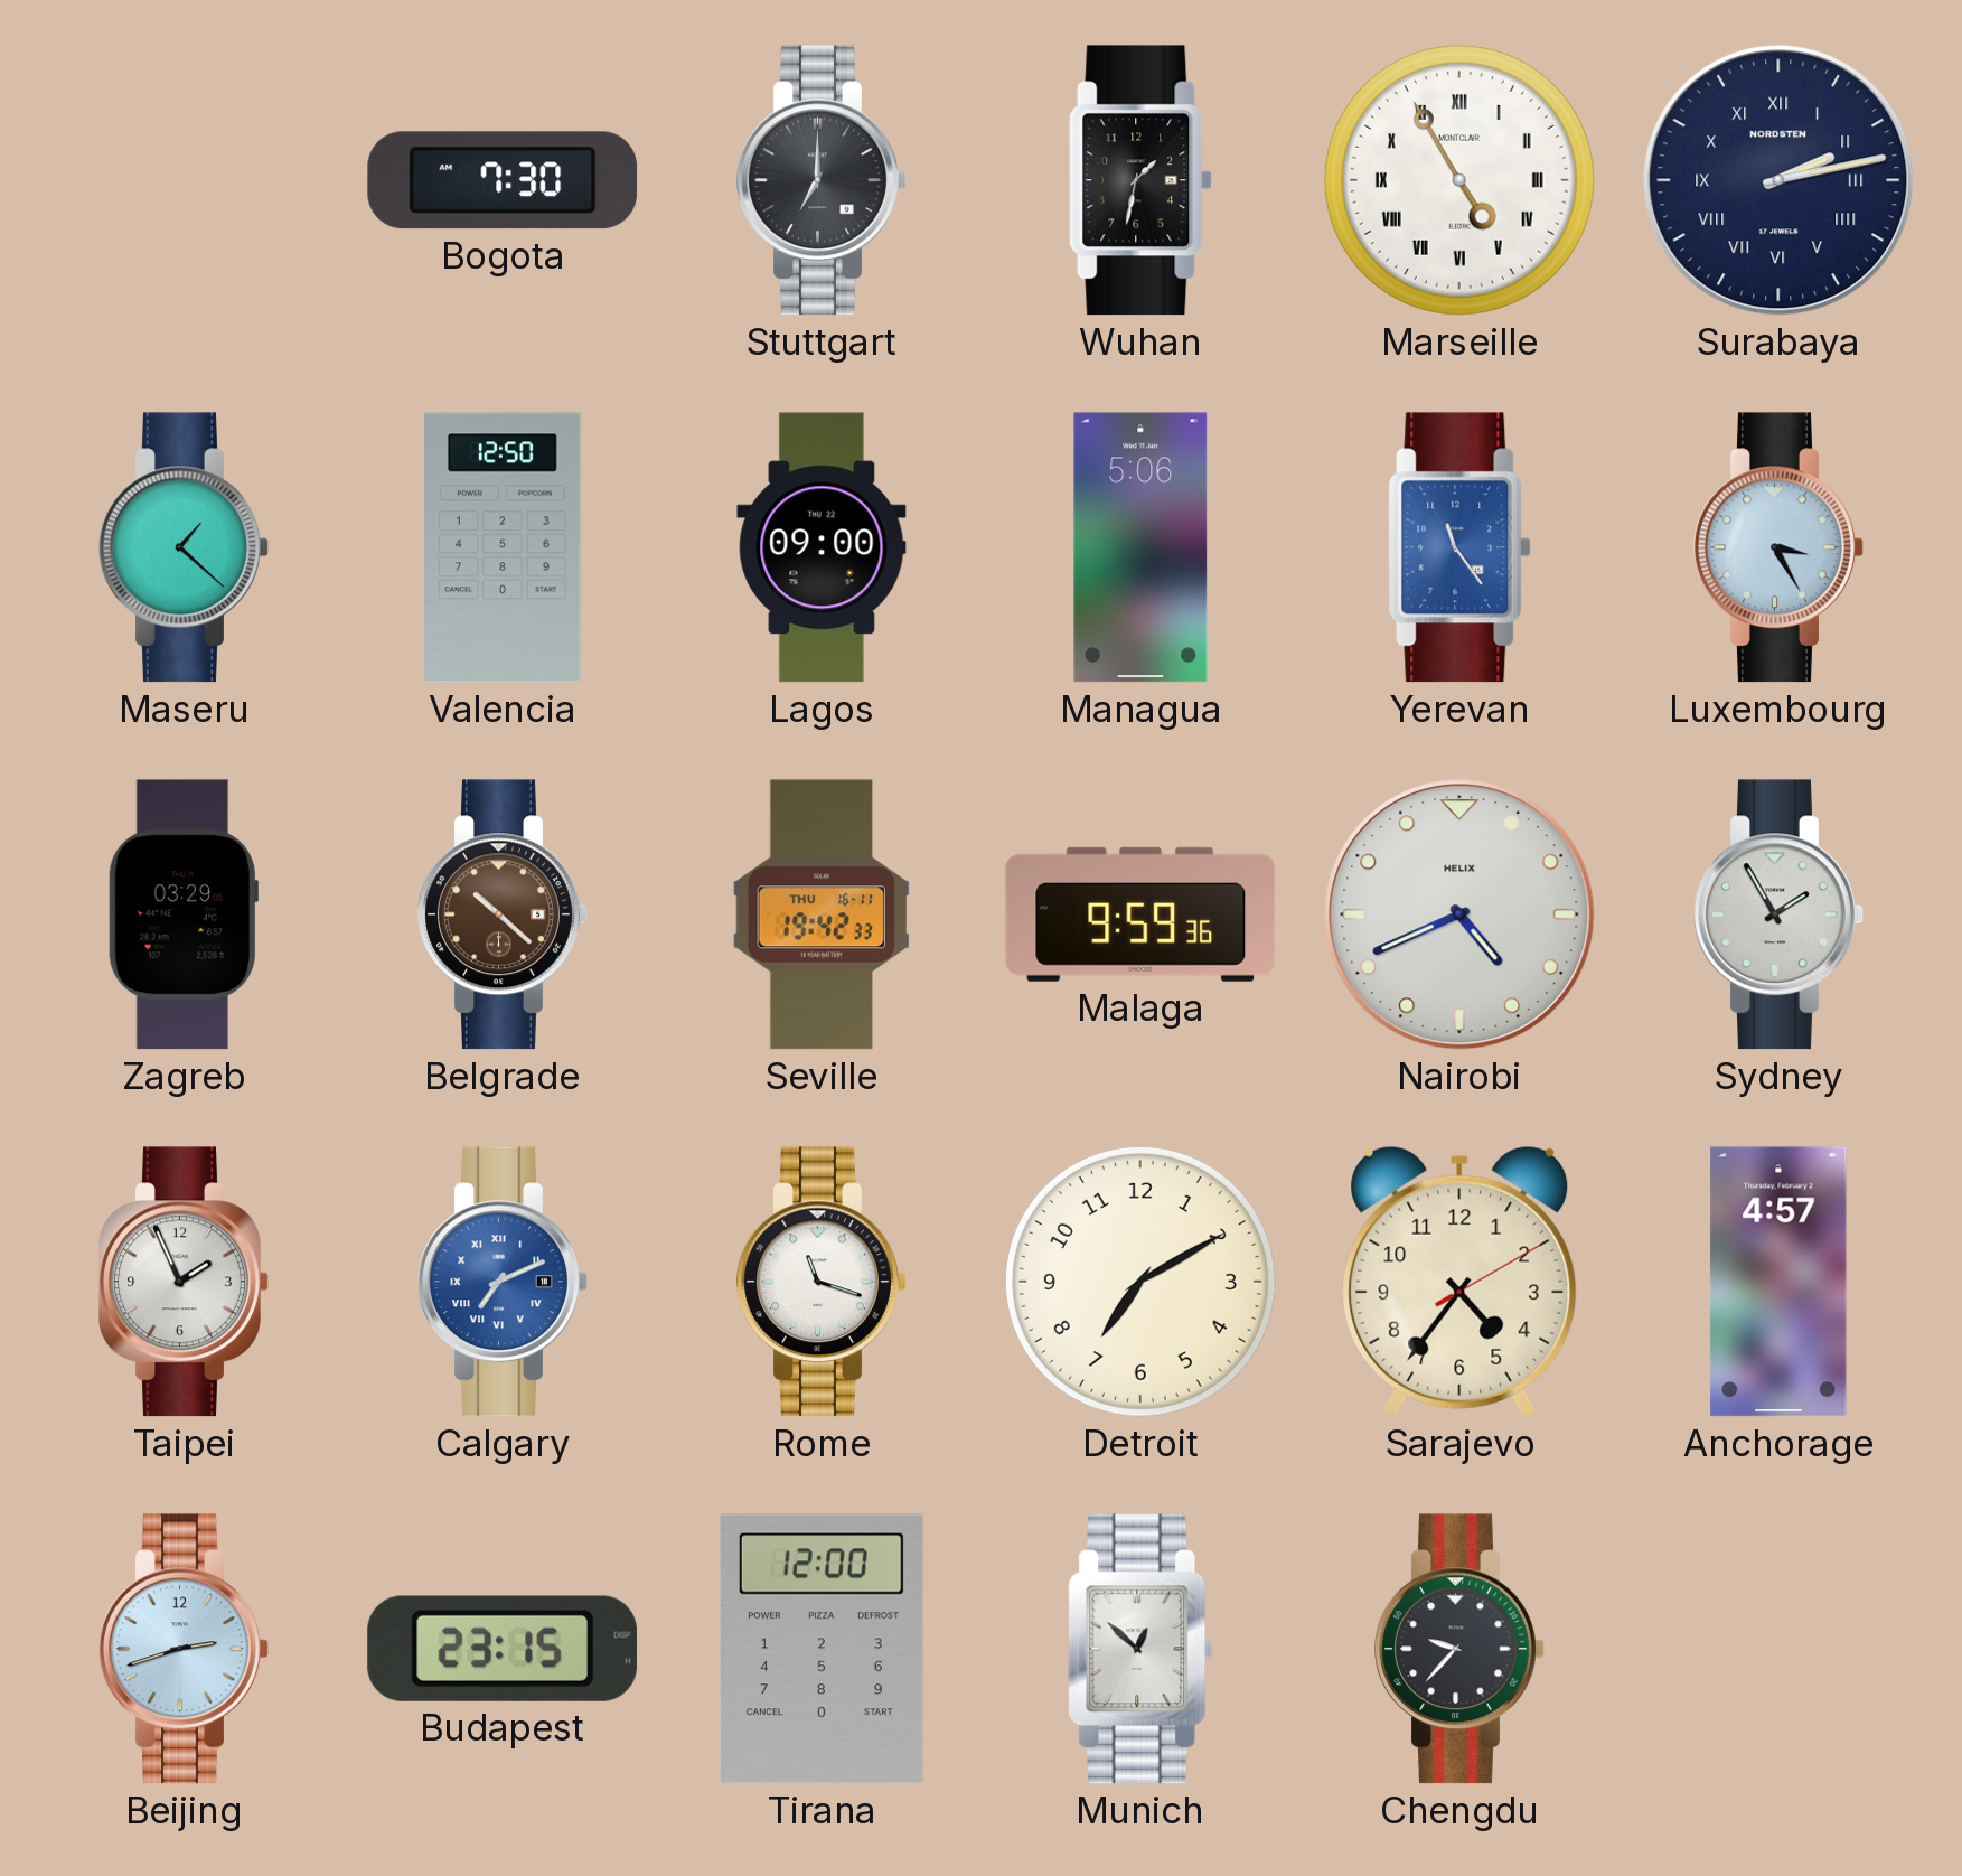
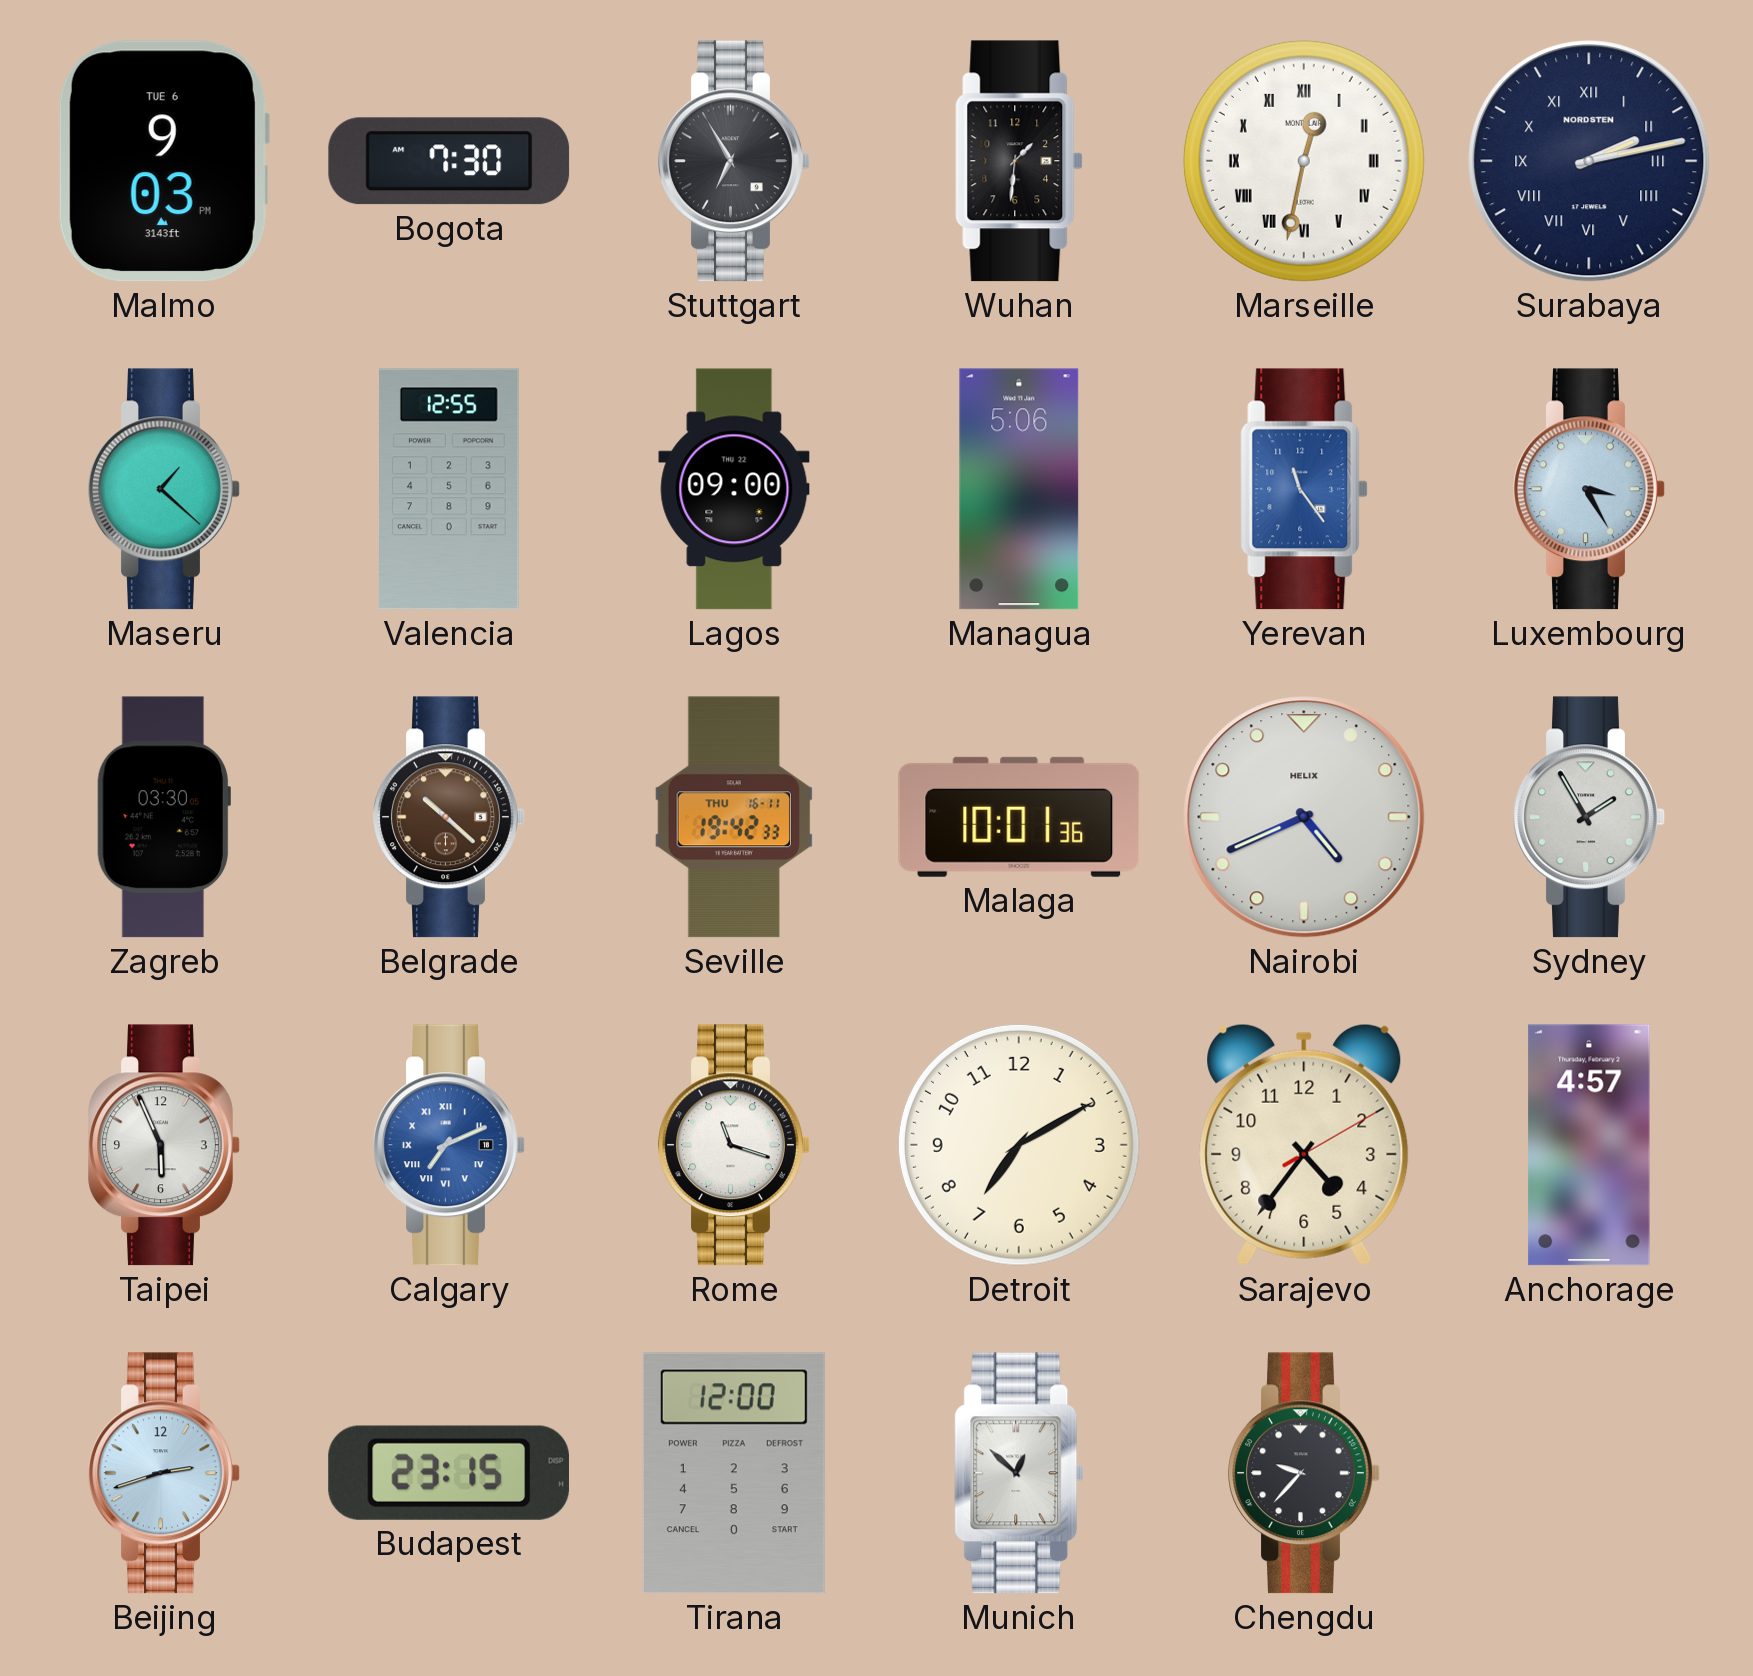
Malmo: none -> 9:03
Stuttgart: 7:00 -> 6:55
Wuhan: 1:32 -> 1:31
Marseille: 4:55 -> 12:32
Valencia: 12:50 -> 12:55
Zagreb: 03:29 -> 03:30
Malaga: 9:59 -> 10:01
Taipei: 1:56 -> 5:56
